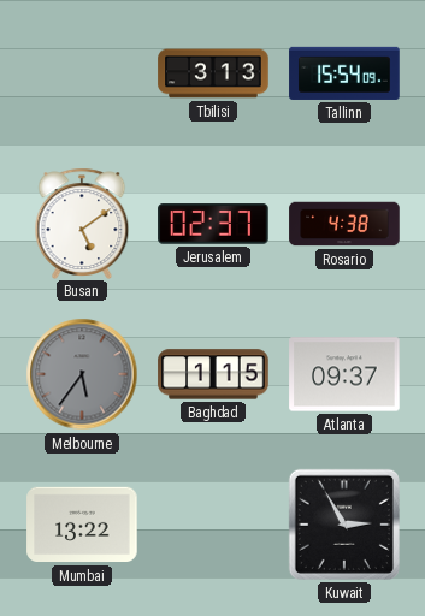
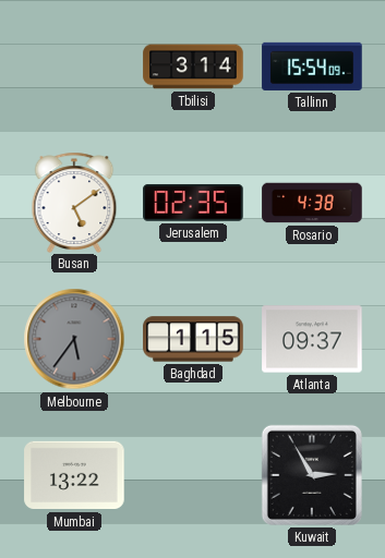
Tbilisi: 3:13 -> 3:14
Jerusalem: 02:37 -> 02:35
